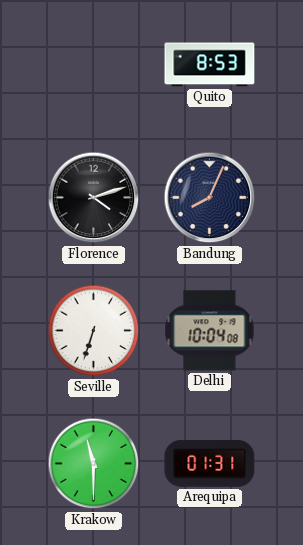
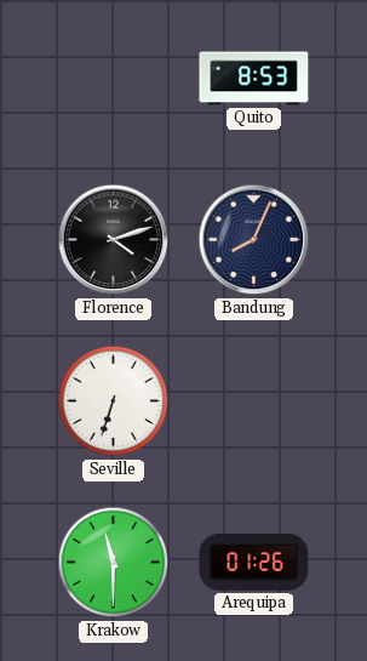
Delhi: 10:04 -> none
Arequipa: 01:31 -> 01:26
